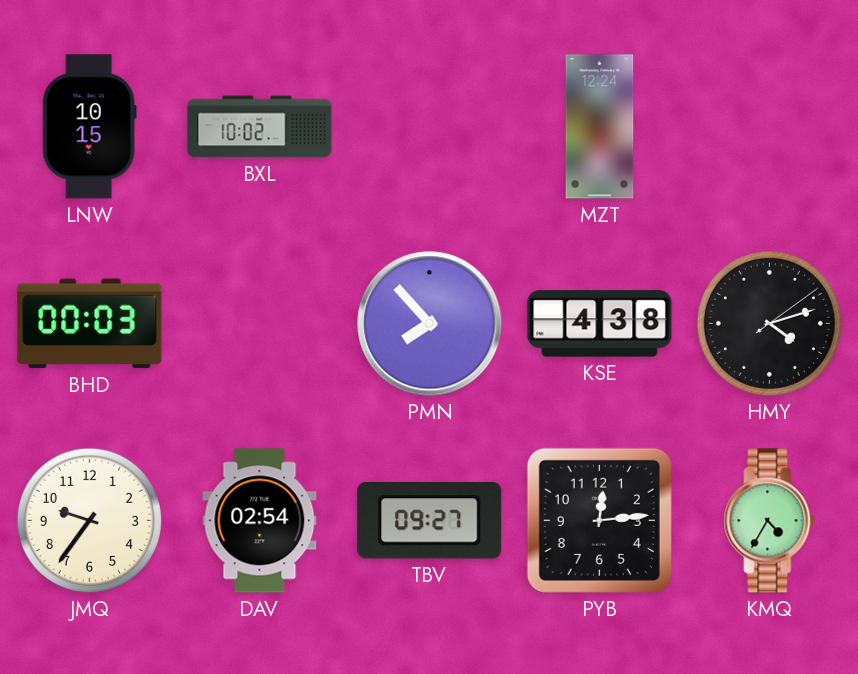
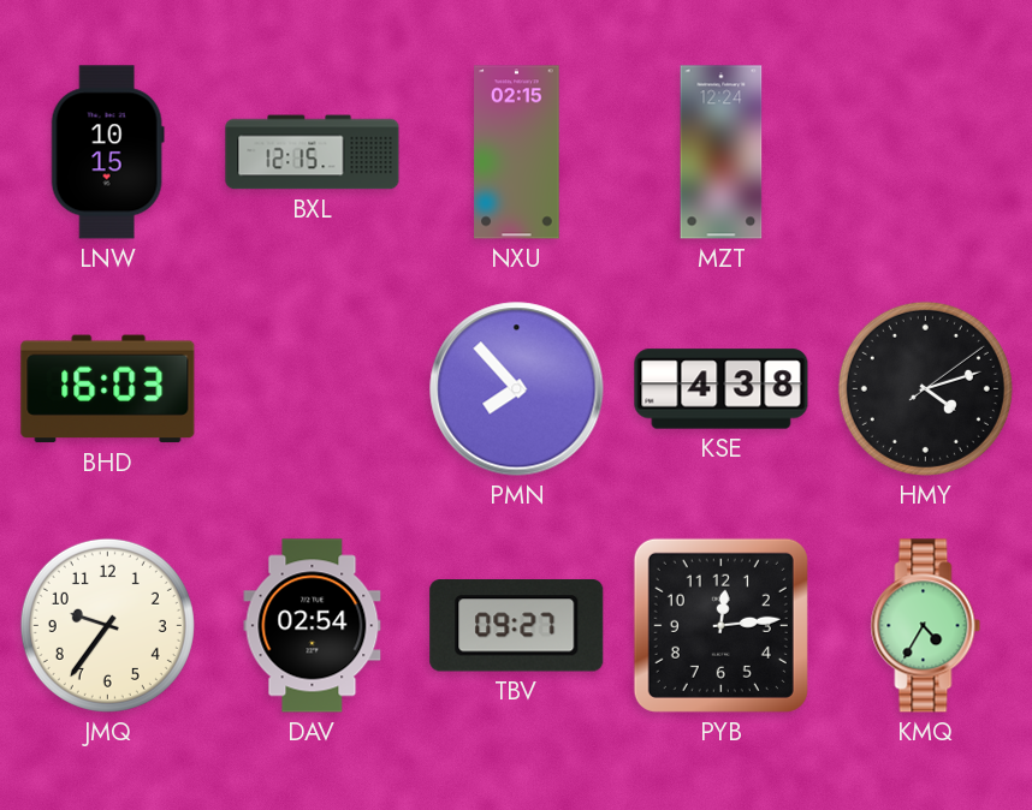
BXL: 10:02 -> 12:15
NXU: none -> 02:15
BHD: 00:03 -> 16:03
